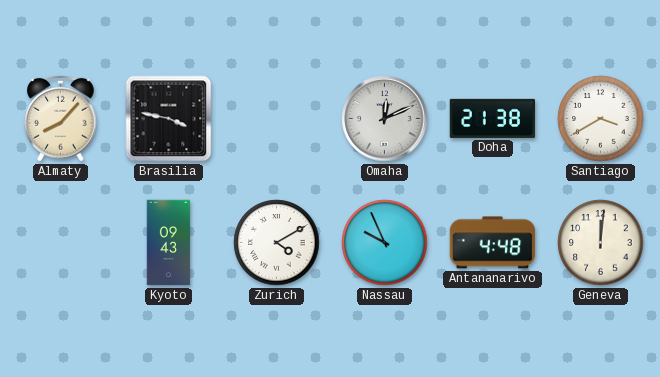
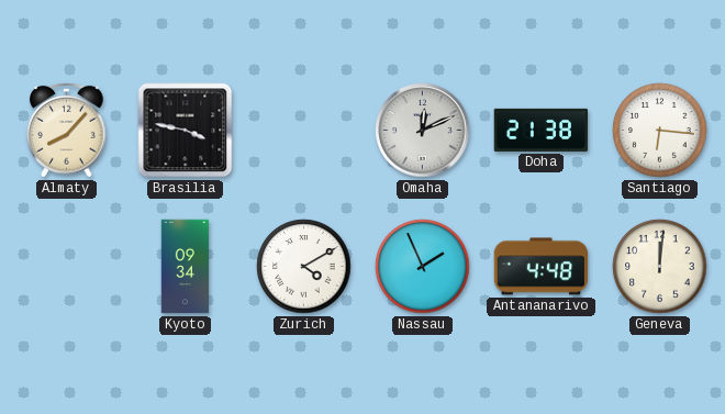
Santiago: 3:40 -> 6:16
Kyoto: 09:43 -> 09:34
Nassau: 9:56 -> 1:56
